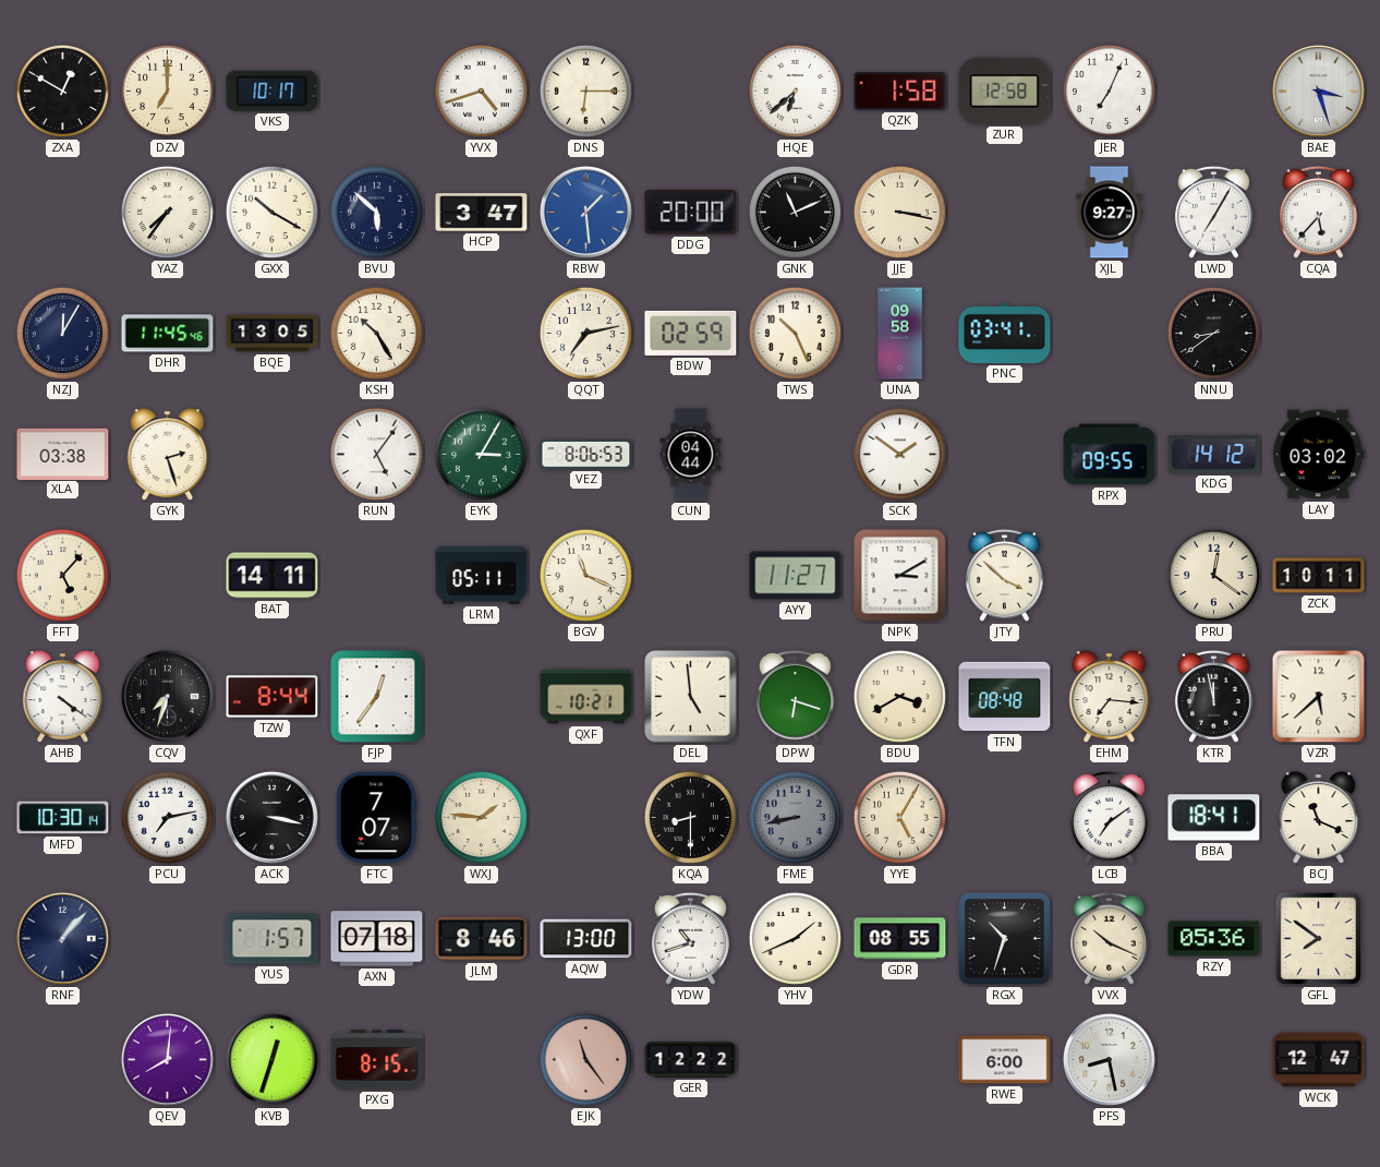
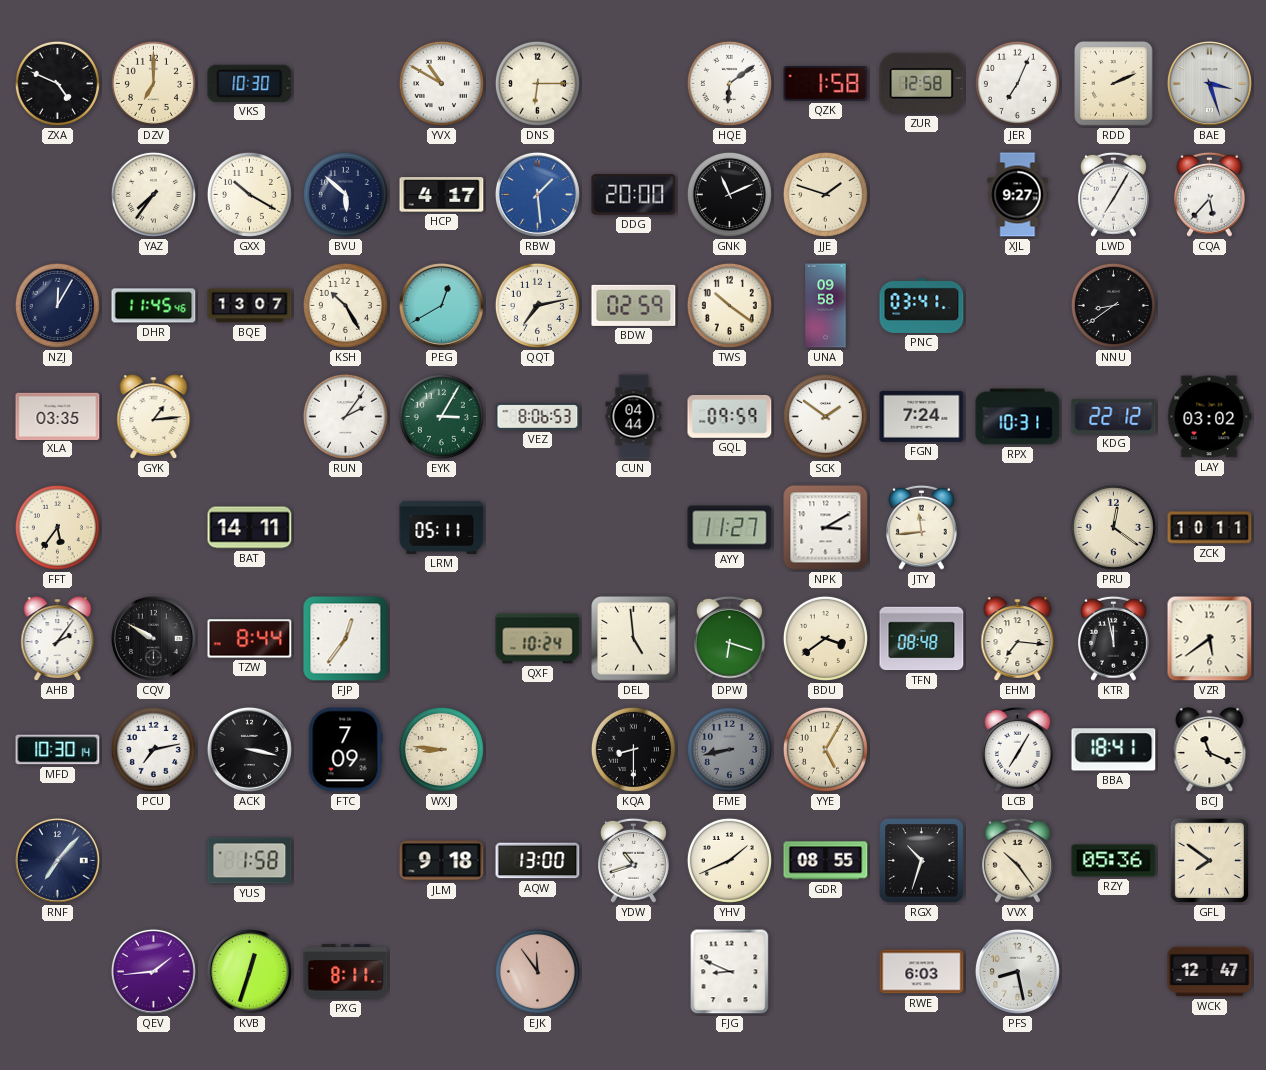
ZXA: 12:50 -> 4:49
VKS: 10:17 -> 10:30
YVX: 4:42 -> 10:50
HQE: 6:38 -> 6:09
RDD: none -> 2:11
HCP: 3:47 -> 4:17
JJE: 3:17 -> 1:48
BQE: 13:05 -> 13:07
PEG: none -> 12:40
TWS: 10:26 -> 10:21
XLA: 03:38 -> 03:35
GYK: 2:27 -> 1:14
RUN: 5:06 -> 2:06
GQL: none -> 09:59
FGN: none -> 7:24
RPX: 09:55 -> 10:31
KDG: 14:12 -> 22:12
FFT: 5:07 -> 5:36
BGV: 11:19 -> none
JTY: 3:52 -> 11:44
AHB: 4:21 -> 2:06
CQV: 7:33 -> 9:50
QXF: 10:21 -> 10:24
BDU: 3:40 -> 3:39
VZR: 5:38 -> 5:39
FTC: 7:07 -> 7:09
WXJ: 1:46 -> 8:46
LCB: 7:09 -> 7:05
RNF: 1:07 -> 7:07
YUS: 1:57 -> 1:58
AXN: 07:18 -> none
JLM: 8:46 -> 9:18
VVX: 10:19 -> 10:24
QEV: 8:01 -> 1:44
PXG: 8:15 -> 8:11
EJK: 11:24 -> 11:54
GER: 12:22 -> none
FJG: none -> 8:49
RWE: 6:00 -> 6:03
